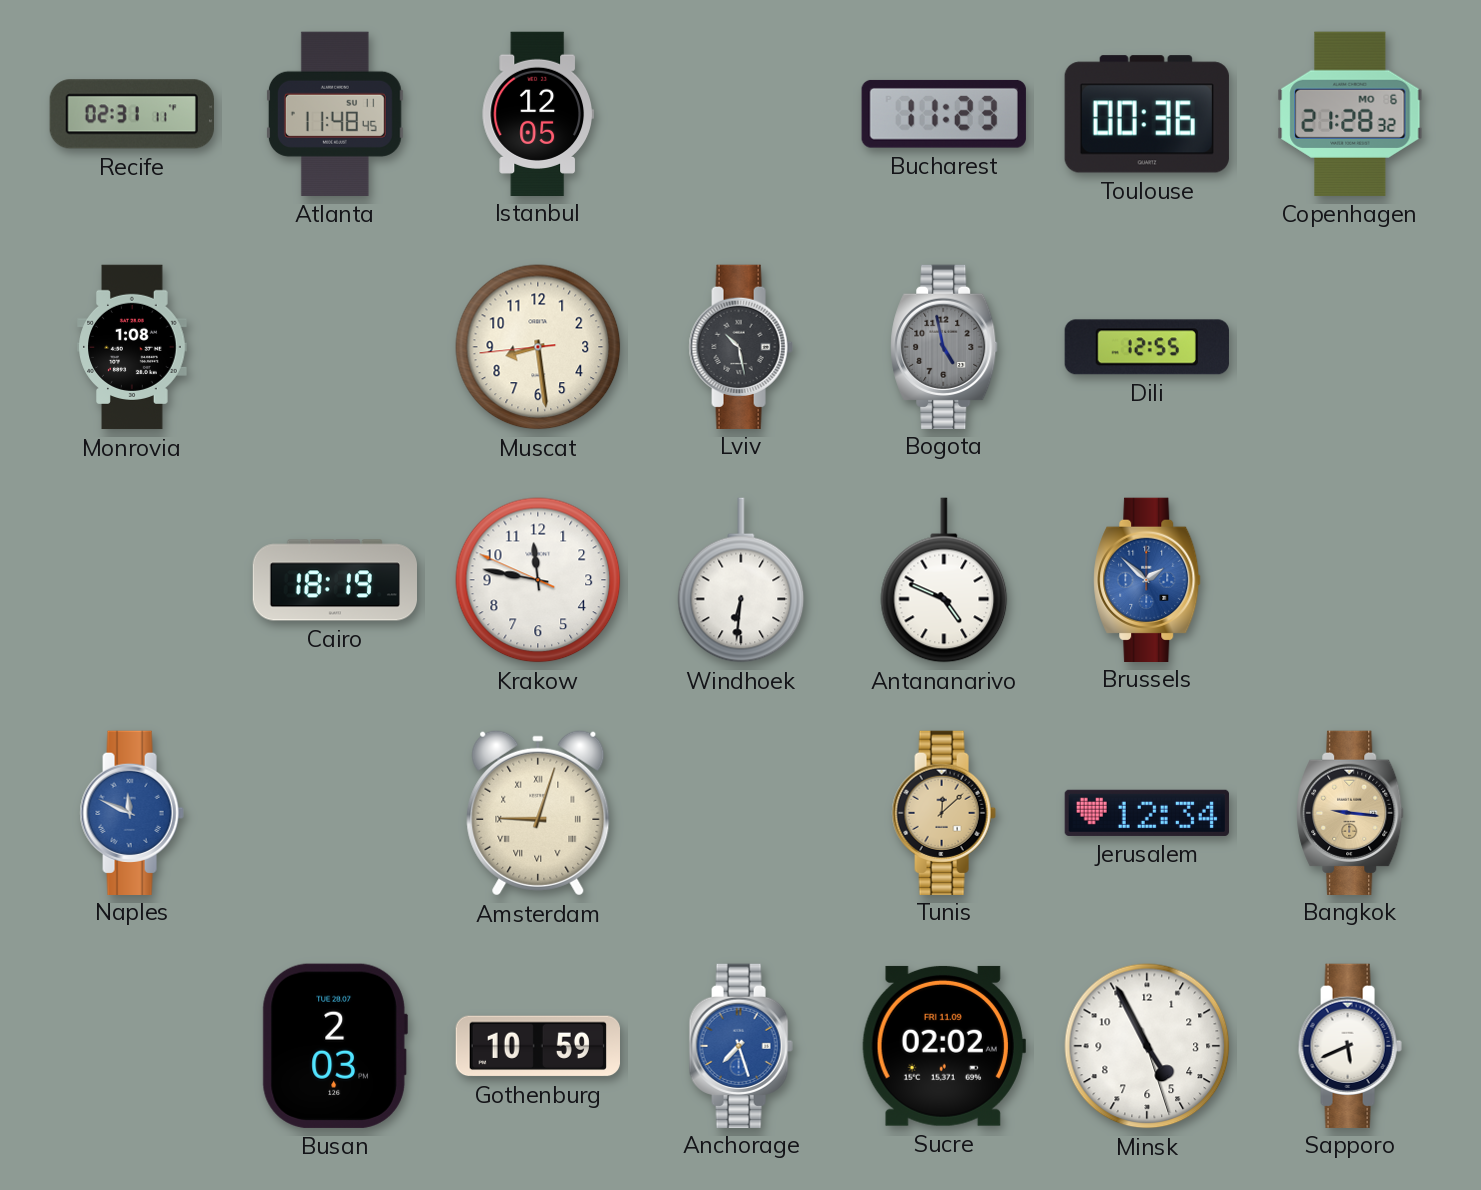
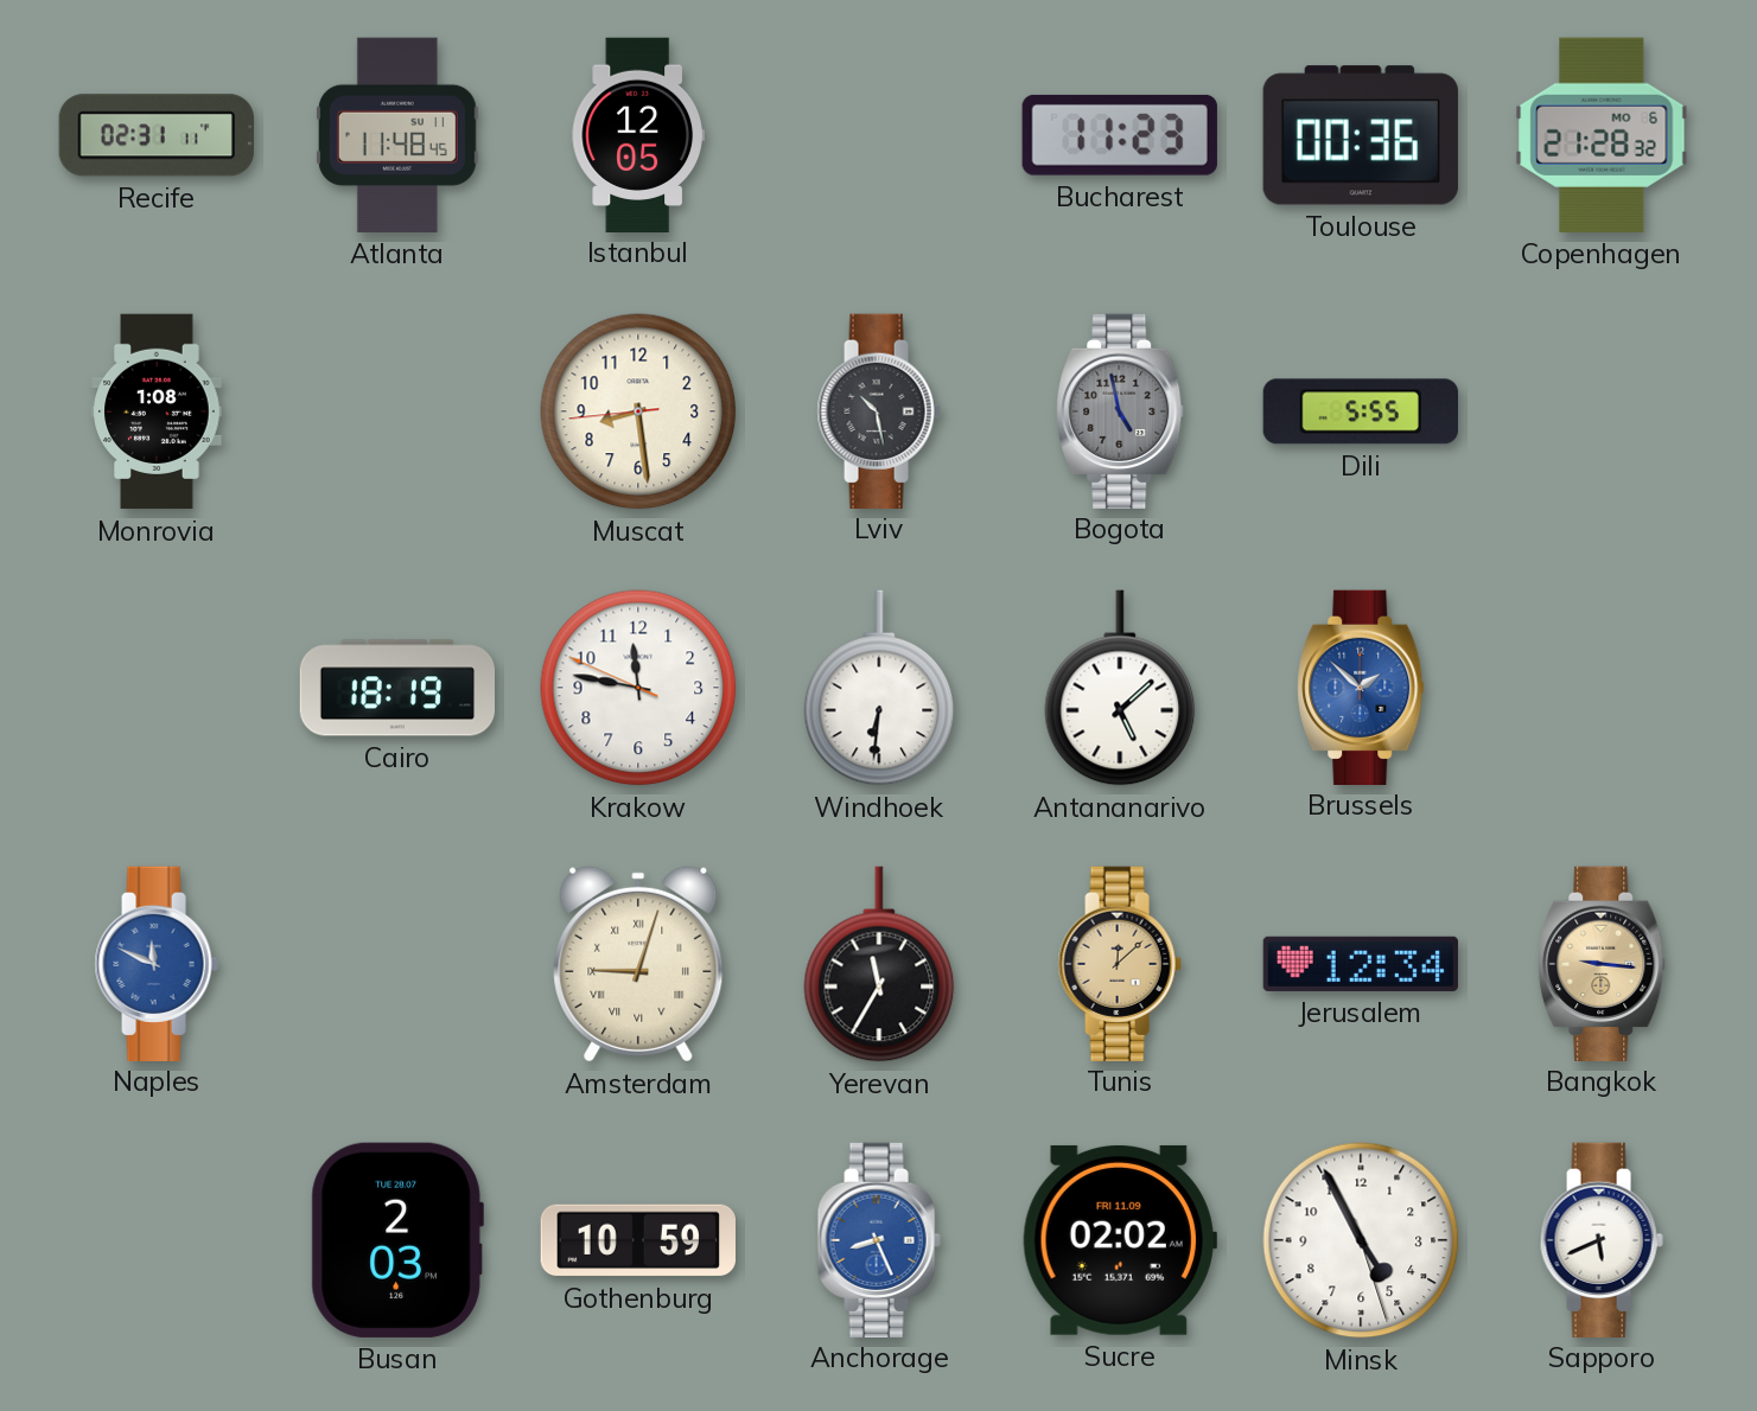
Dili: 12:55 -> 5:55
Antananarivo: 4:49 -> 5:08
Yerevan: none -> 11:35
Anchorage: 7:27 -> 8:26
